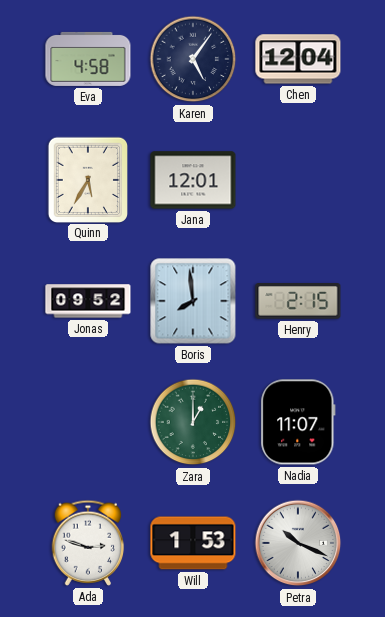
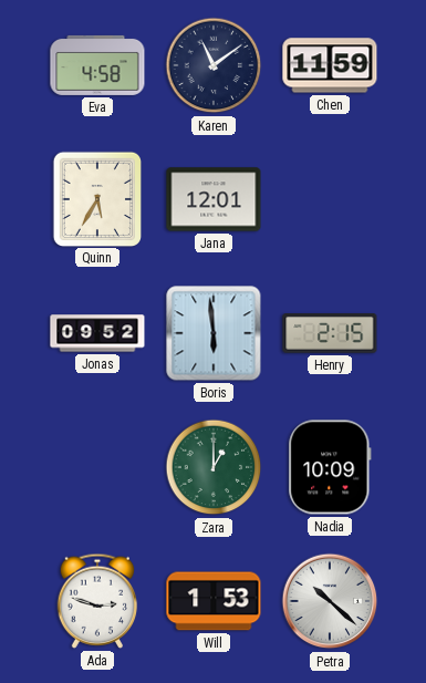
Karen: 5:06 -> 11:09
Chen: 12:04 -> 11:59
Boris: 7:59 -> 5:59
Nadia: 11:07 -> 10:09
Petra: 10:19 -> 10:22
